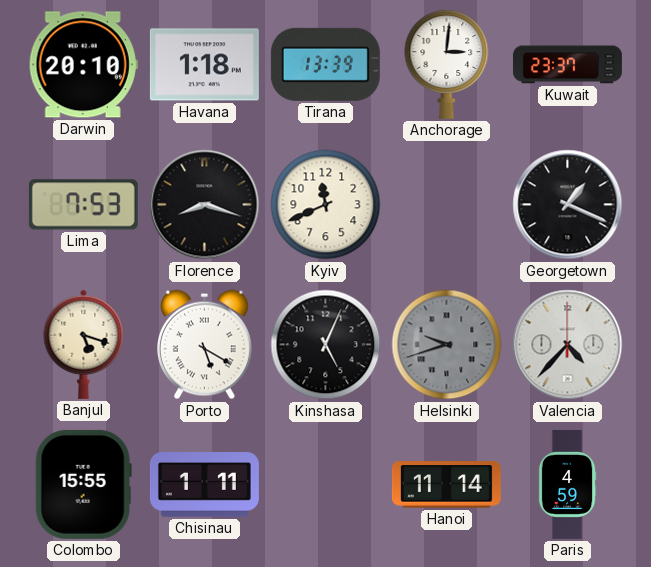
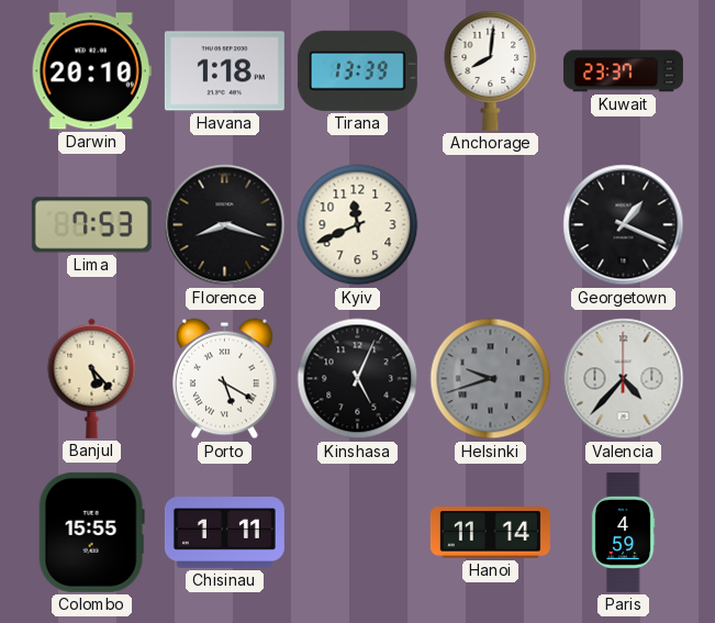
Anchorage: 3:01 -> 8:01
Banjul: 5:18 -> 5:23
